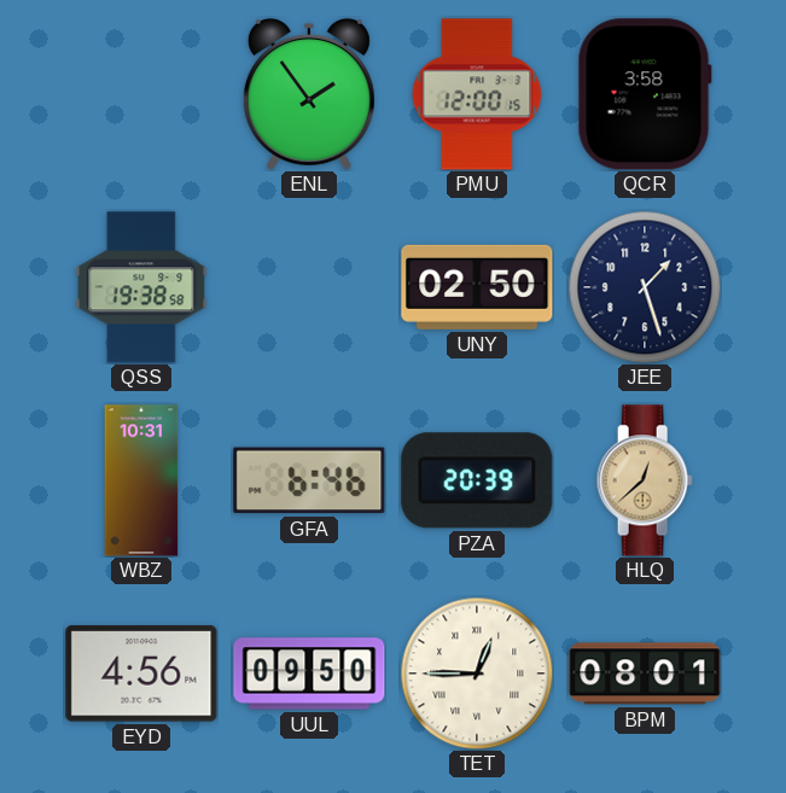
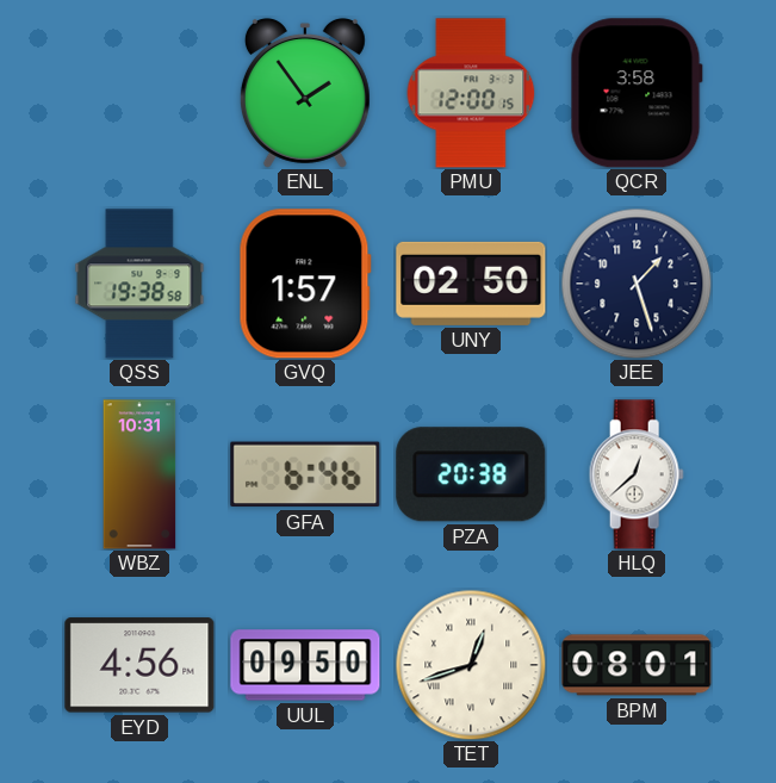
GVQ: none -> 1:57
PZA: 20:39 -> 20:38
HLQ dial: champagne -> white
TET: 12:45 -> 12:42
